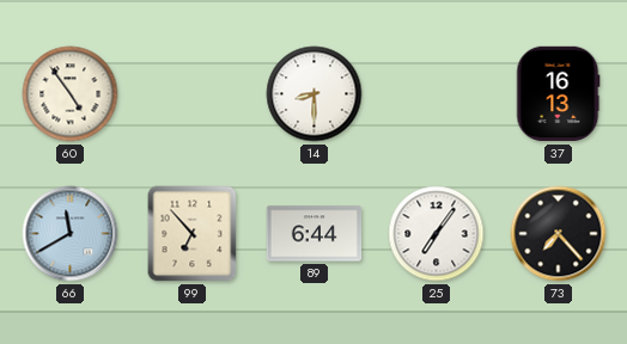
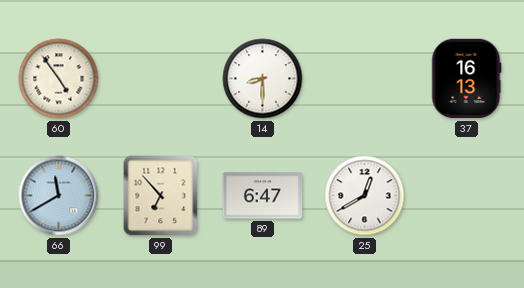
89: 6:44 -> 6:47
25: 7:06 -> 12:40
73: 7:23 -> none
